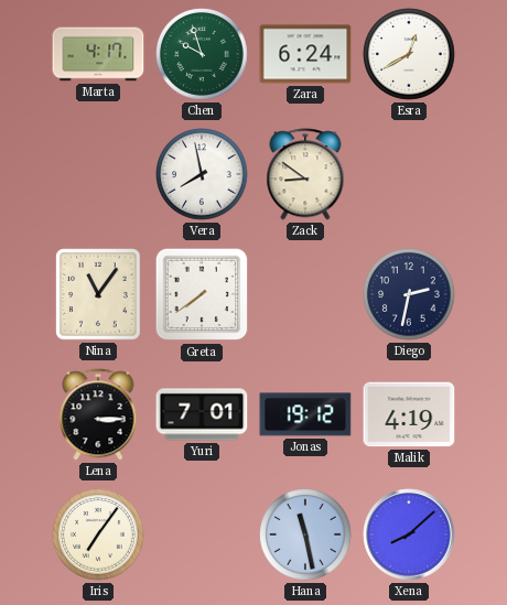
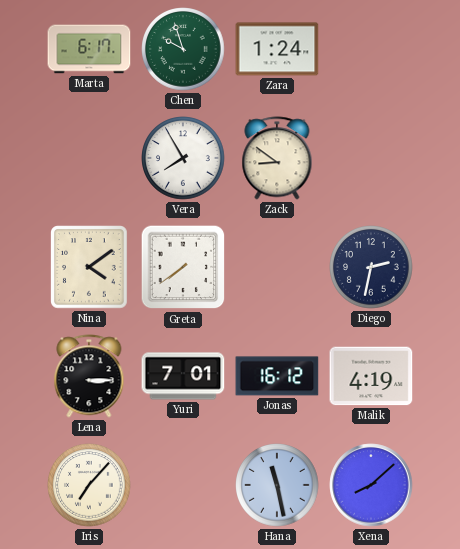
Marta: 4:17 -> 6:17
Zara: 6:24 -> 1:24
Esra: 12:40 -> none
Vera: 7:58 -> 7:55
Nina: 11:06 -> 4:09
Jonas: 19:12 -> 16:12
Iris: 7:06 -> 7:07
